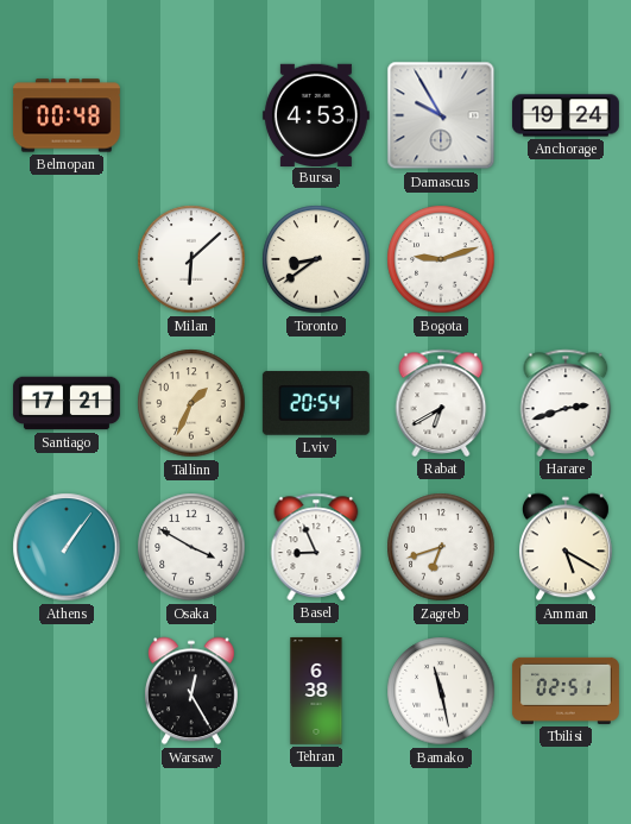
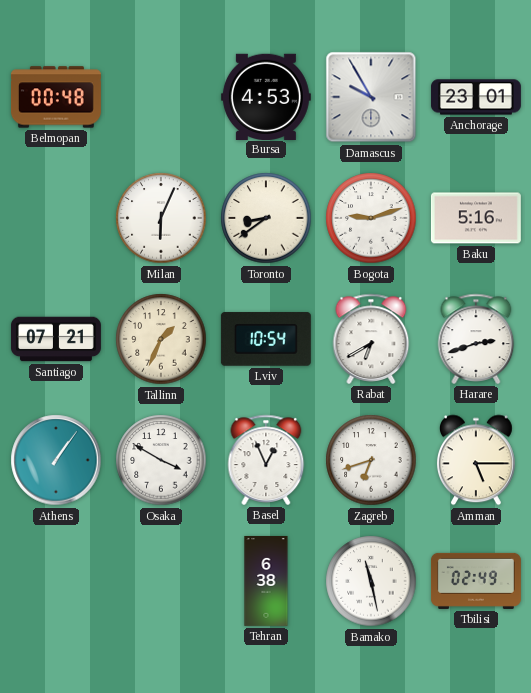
Anchorage: 19:24 -> 23:01
Milan: 6:08 -> 6:04
Baku: none -> 5:16
Santiago: 17:21 -> 07:21
Lviv: 20:54 -> 10:54
Basel: 8:56 -> 12:56
Amman: 5:20 -> 5:15
Warsaw: 12:25 -> none
Tbilisi: 02:51 -> 02:49
